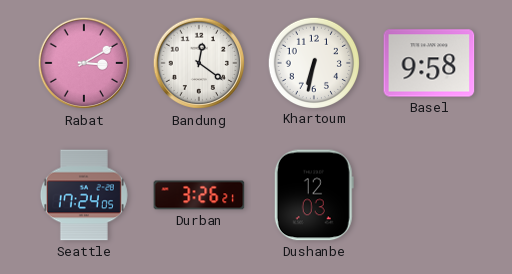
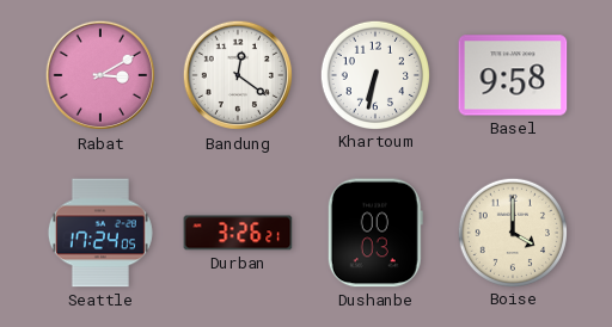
Dushanbe: 12:03 -> 00:03
Boise: none -> 4:00
